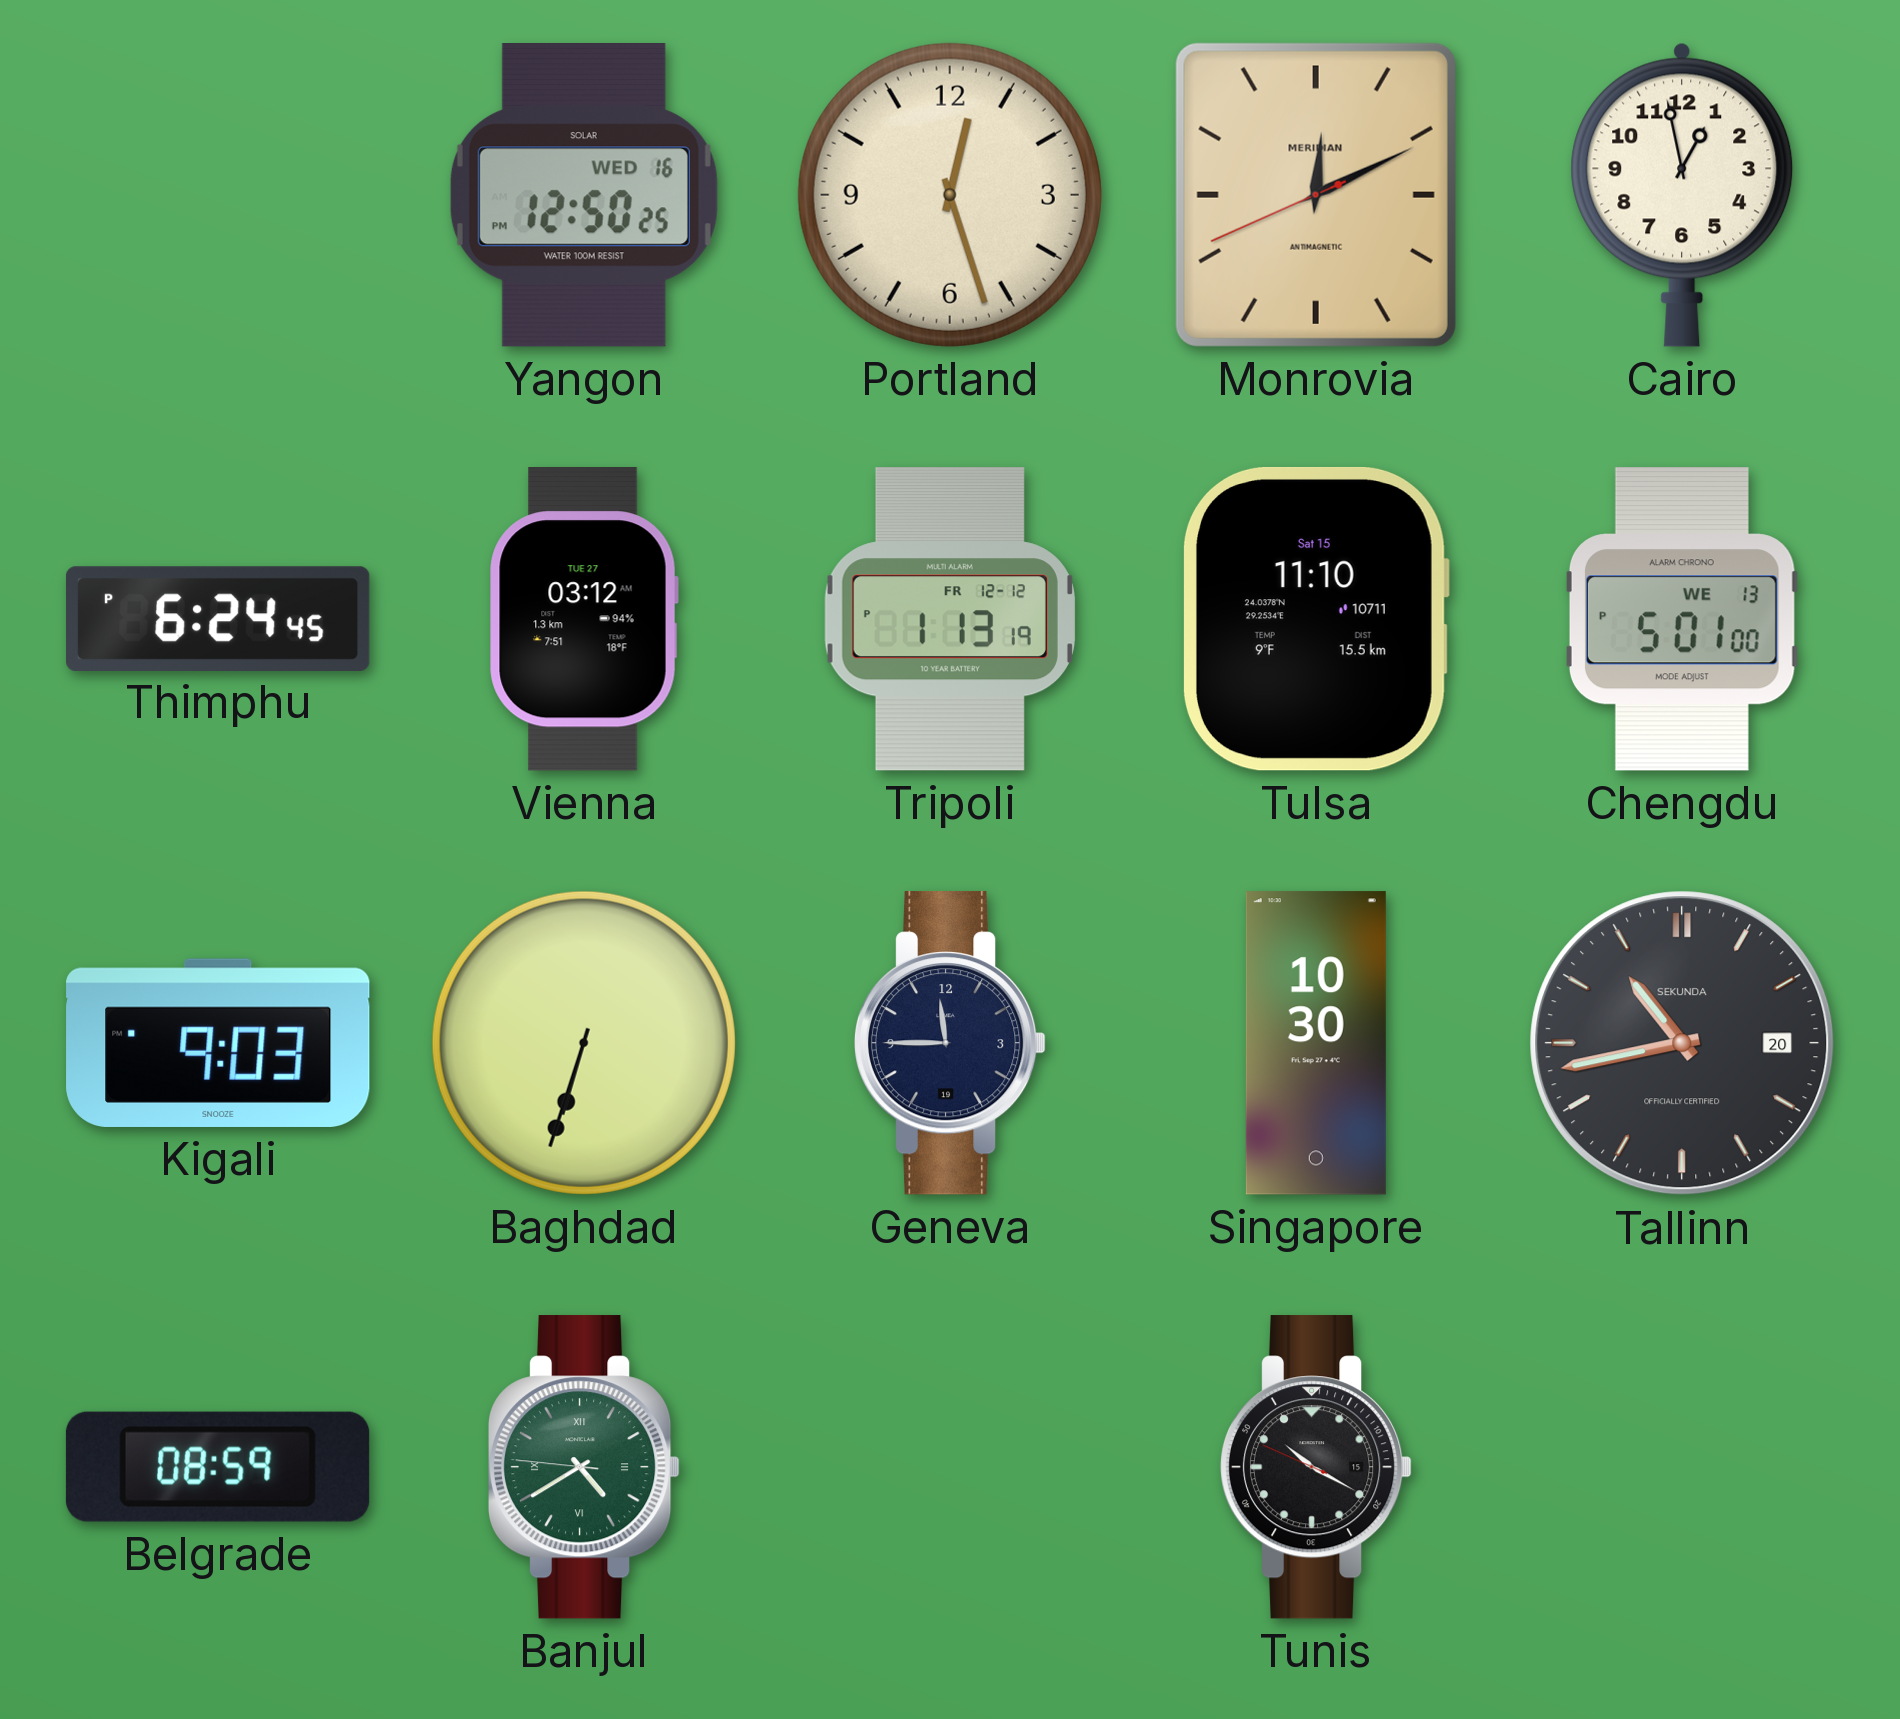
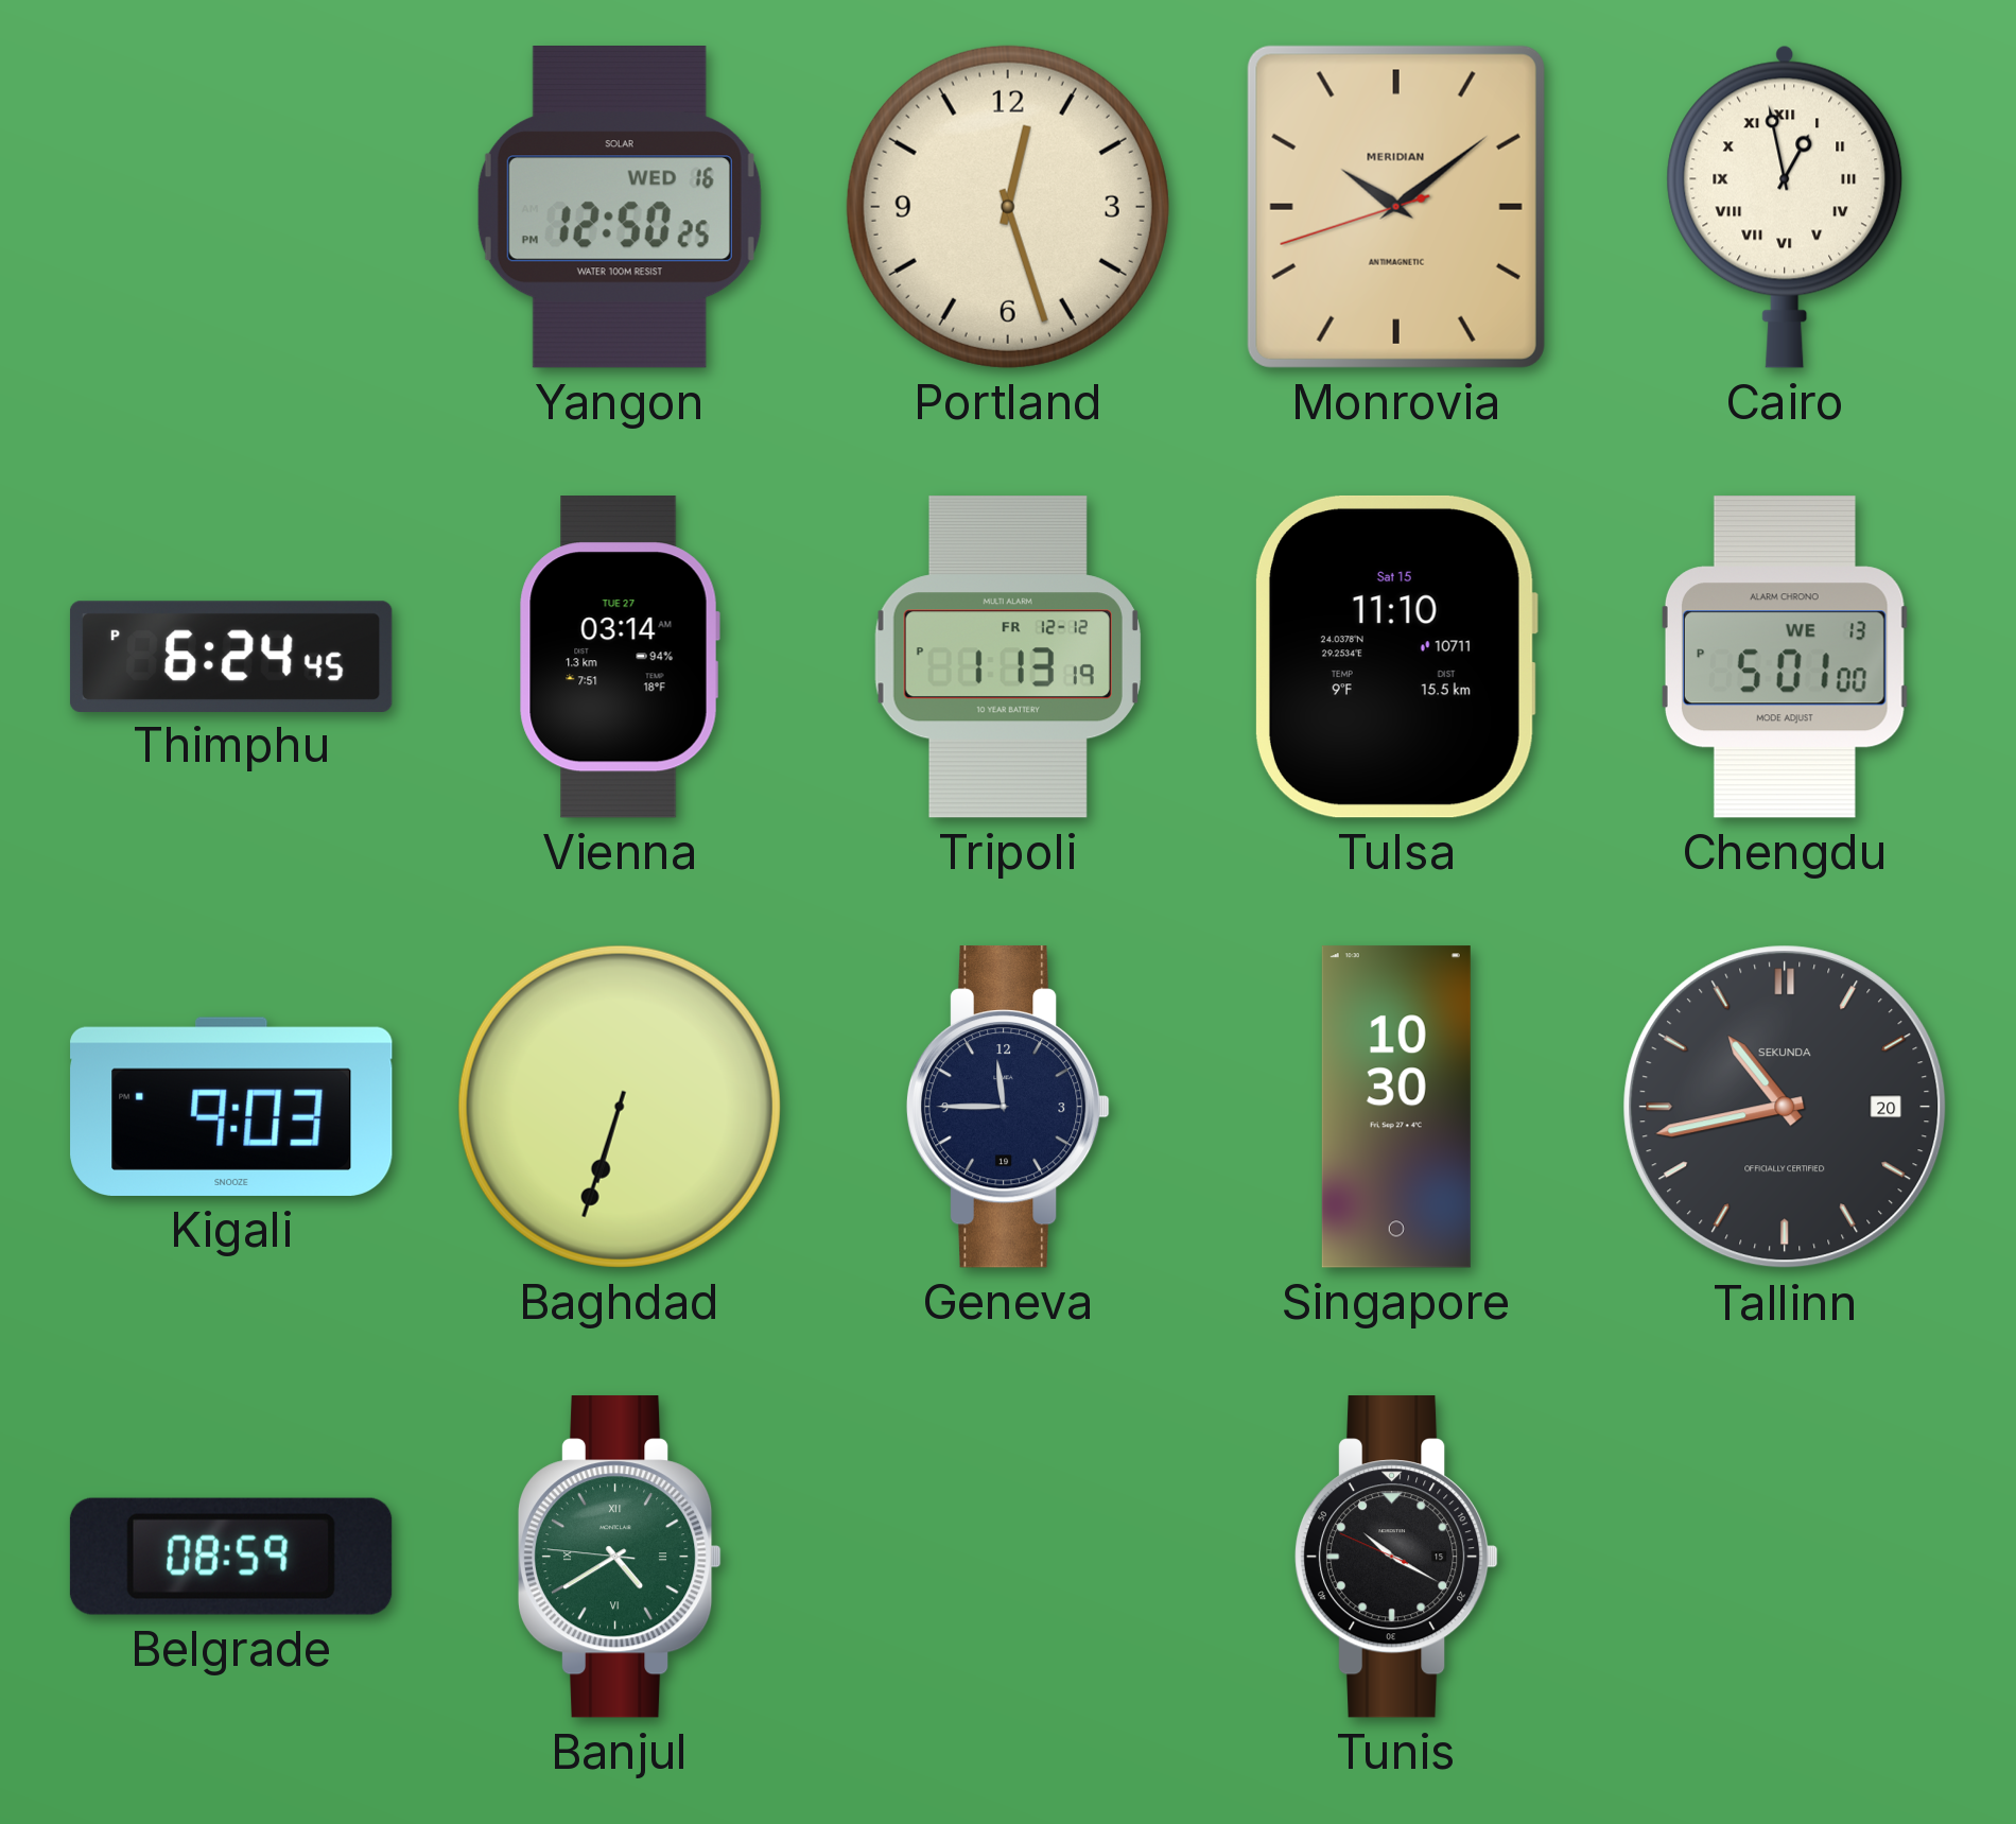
Monrovia: 12:10 -> 10:08
Cairo numerals: Arabic -> Roman
Vienna: 03:12 -> 03:14
